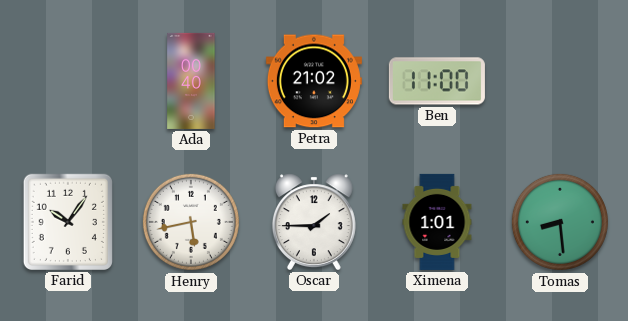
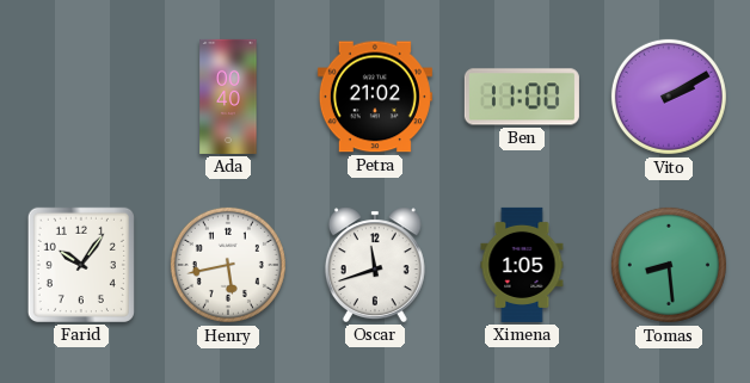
Vito: none -> 2:10
Oscar: 1:45 -> 11:42
Ximena: 1:01 -> 1:05
